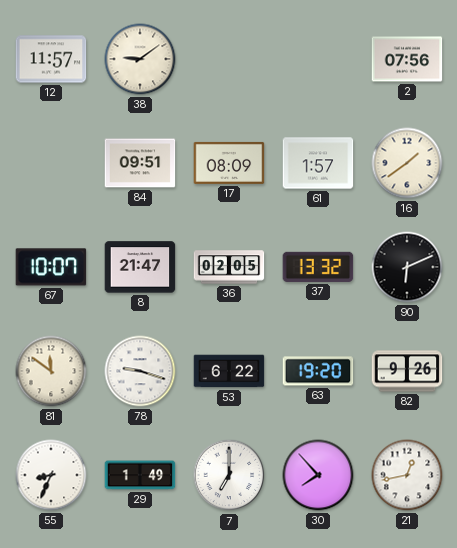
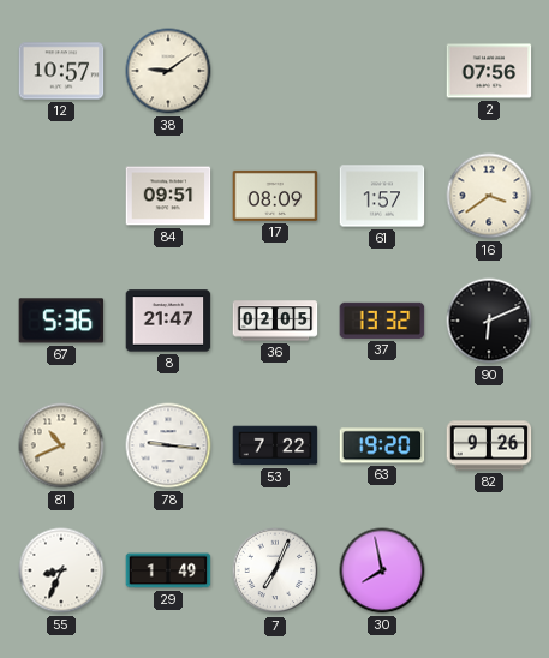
12: 11:57 -> 10:57
16: 1:39 -> 3:39
67: 10:07 -> 5:36
81: 11:51 -> 10:41
78: 9:18 -> 9:16
53: 6:22 -> 7:22
7: 7:00 -> 7:04
30: 7:53 -> 7:58
21: 12:43 -> none
